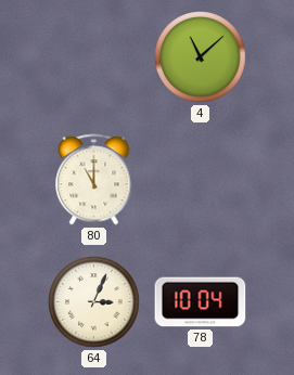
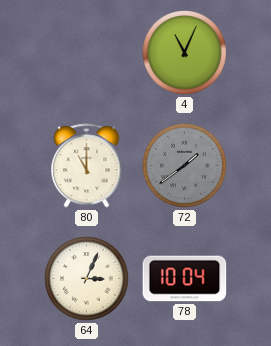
4: 11:08 -> 11:04
72: none -> 1:39
